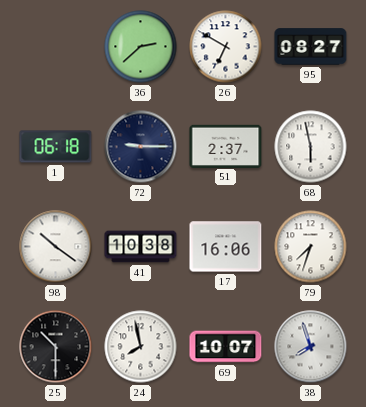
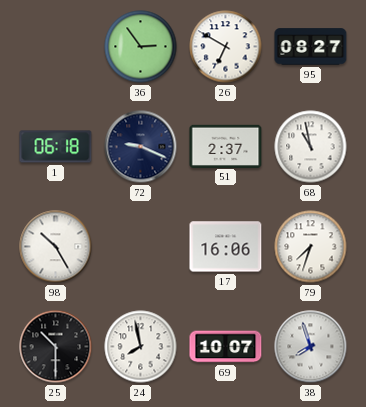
36: 2:38 -> 2:54
72: 9:15 -> 9:19
68: 5:58 -> 10:58
98: 10:21 -> 10:25
41: 10:38 -> none
